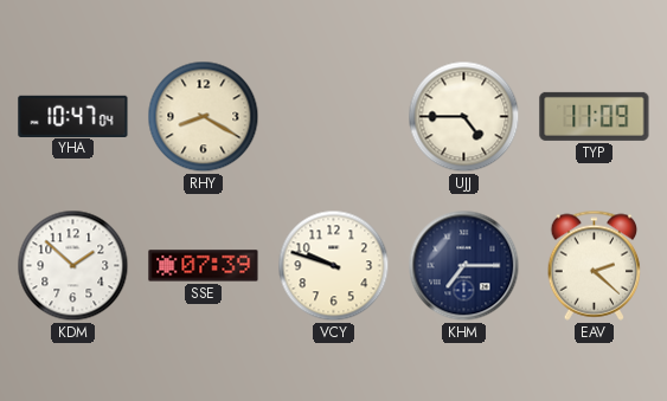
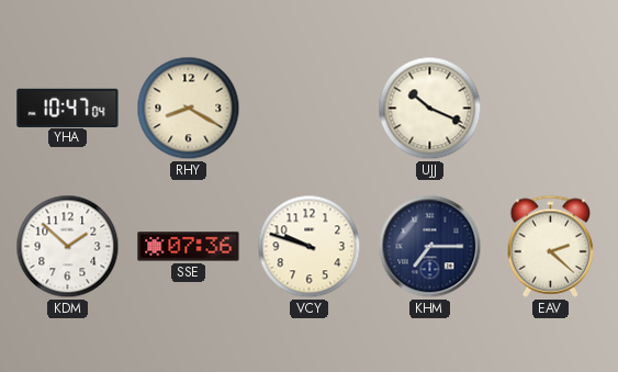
UJJ: 4:45 -> 10:19
TYP: 11:09 -> none
SSE: 07:39 -> 07:36
